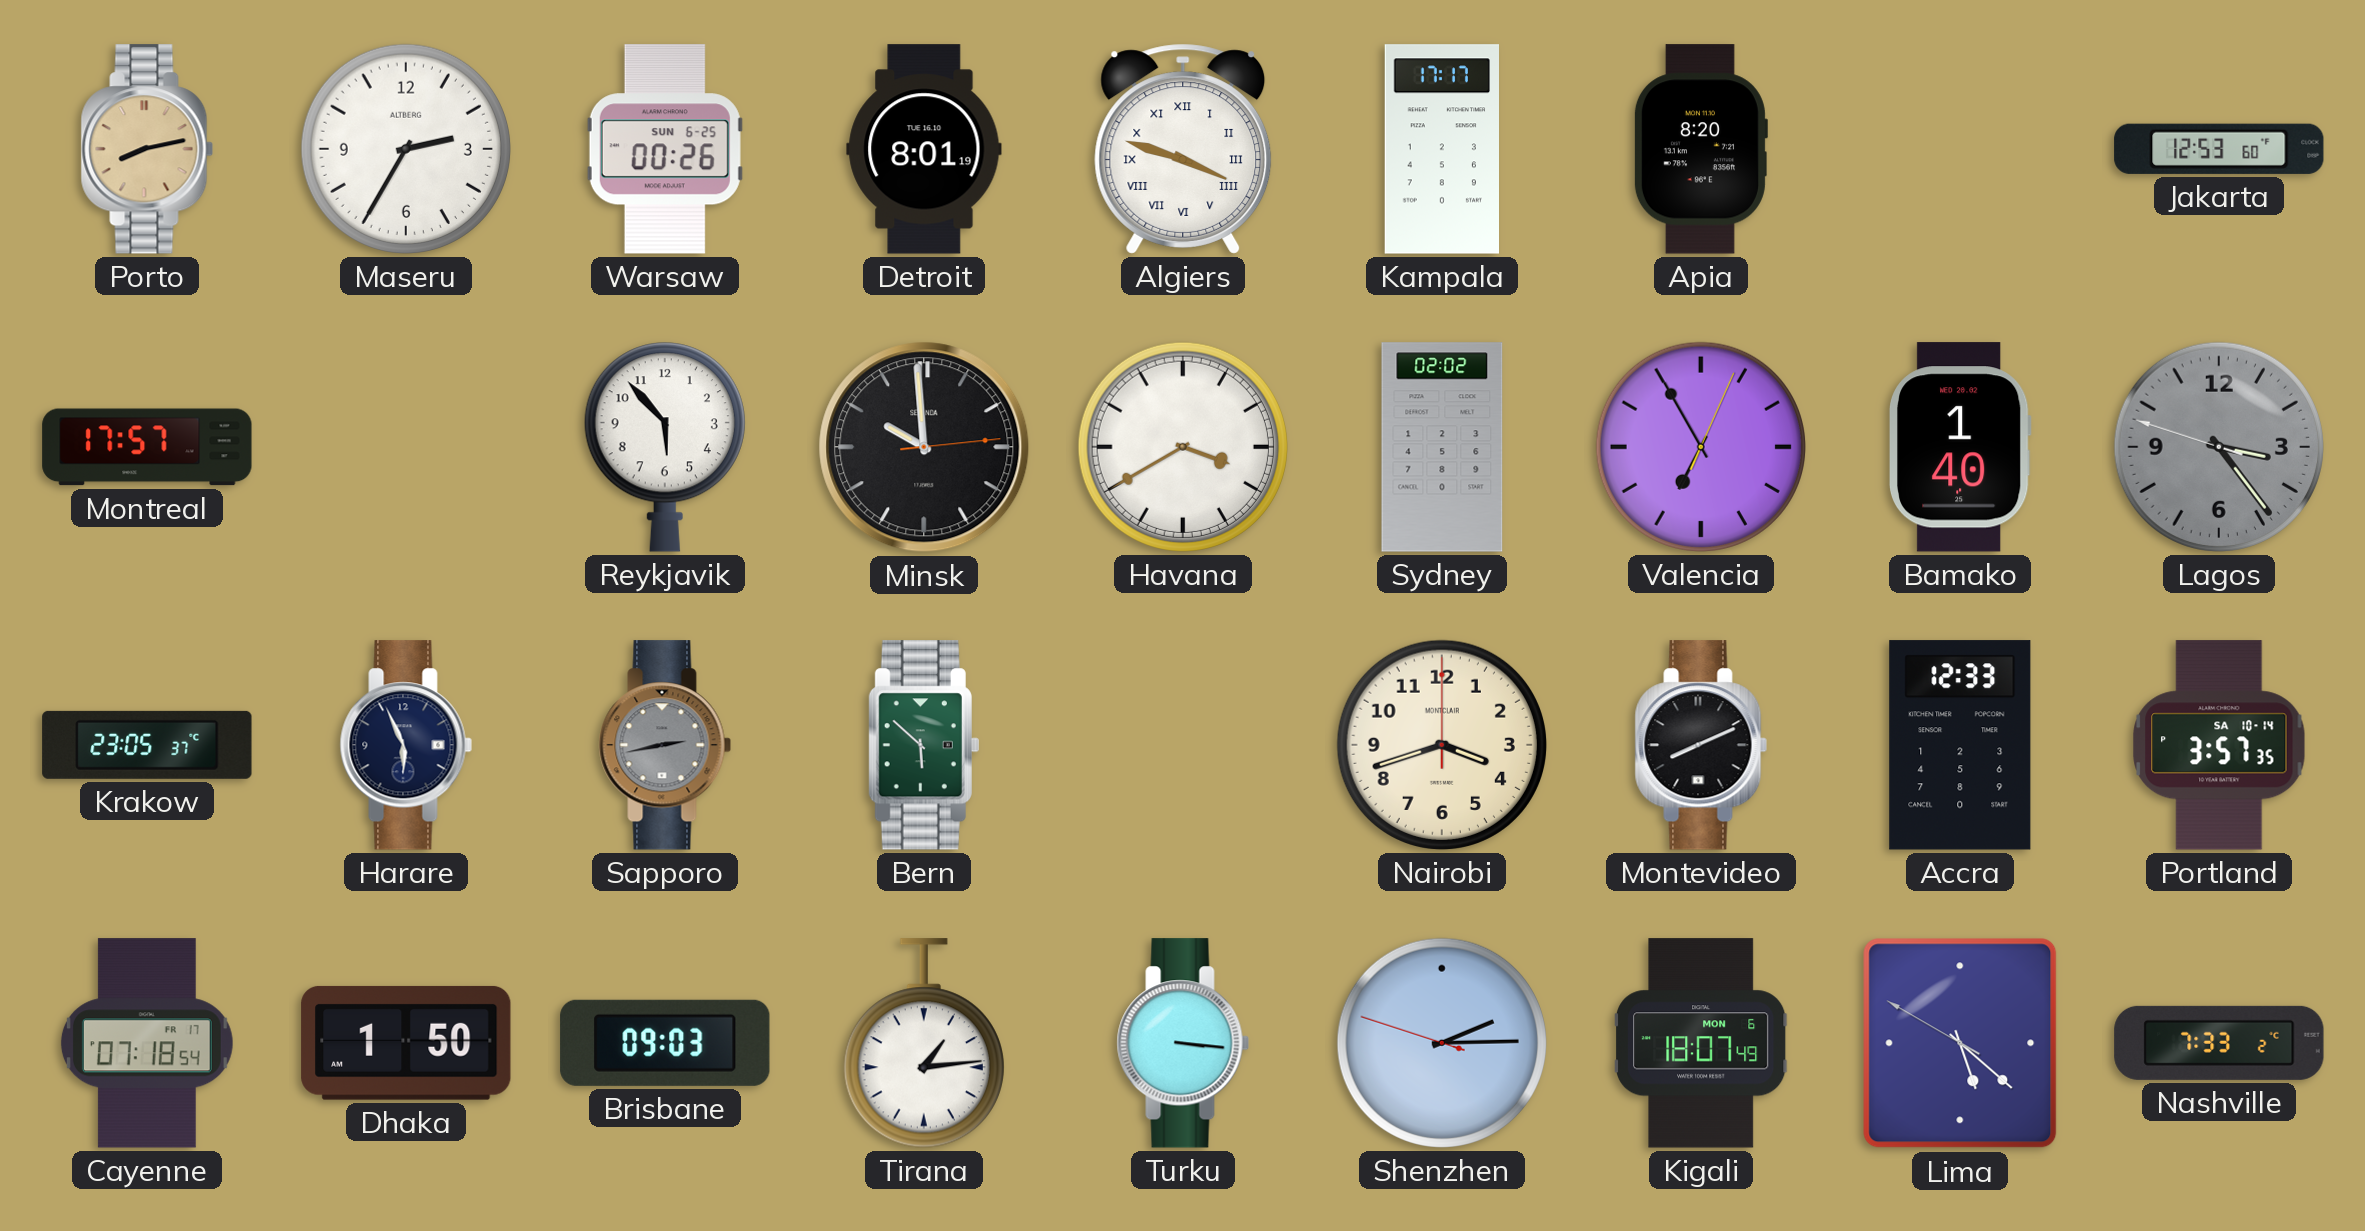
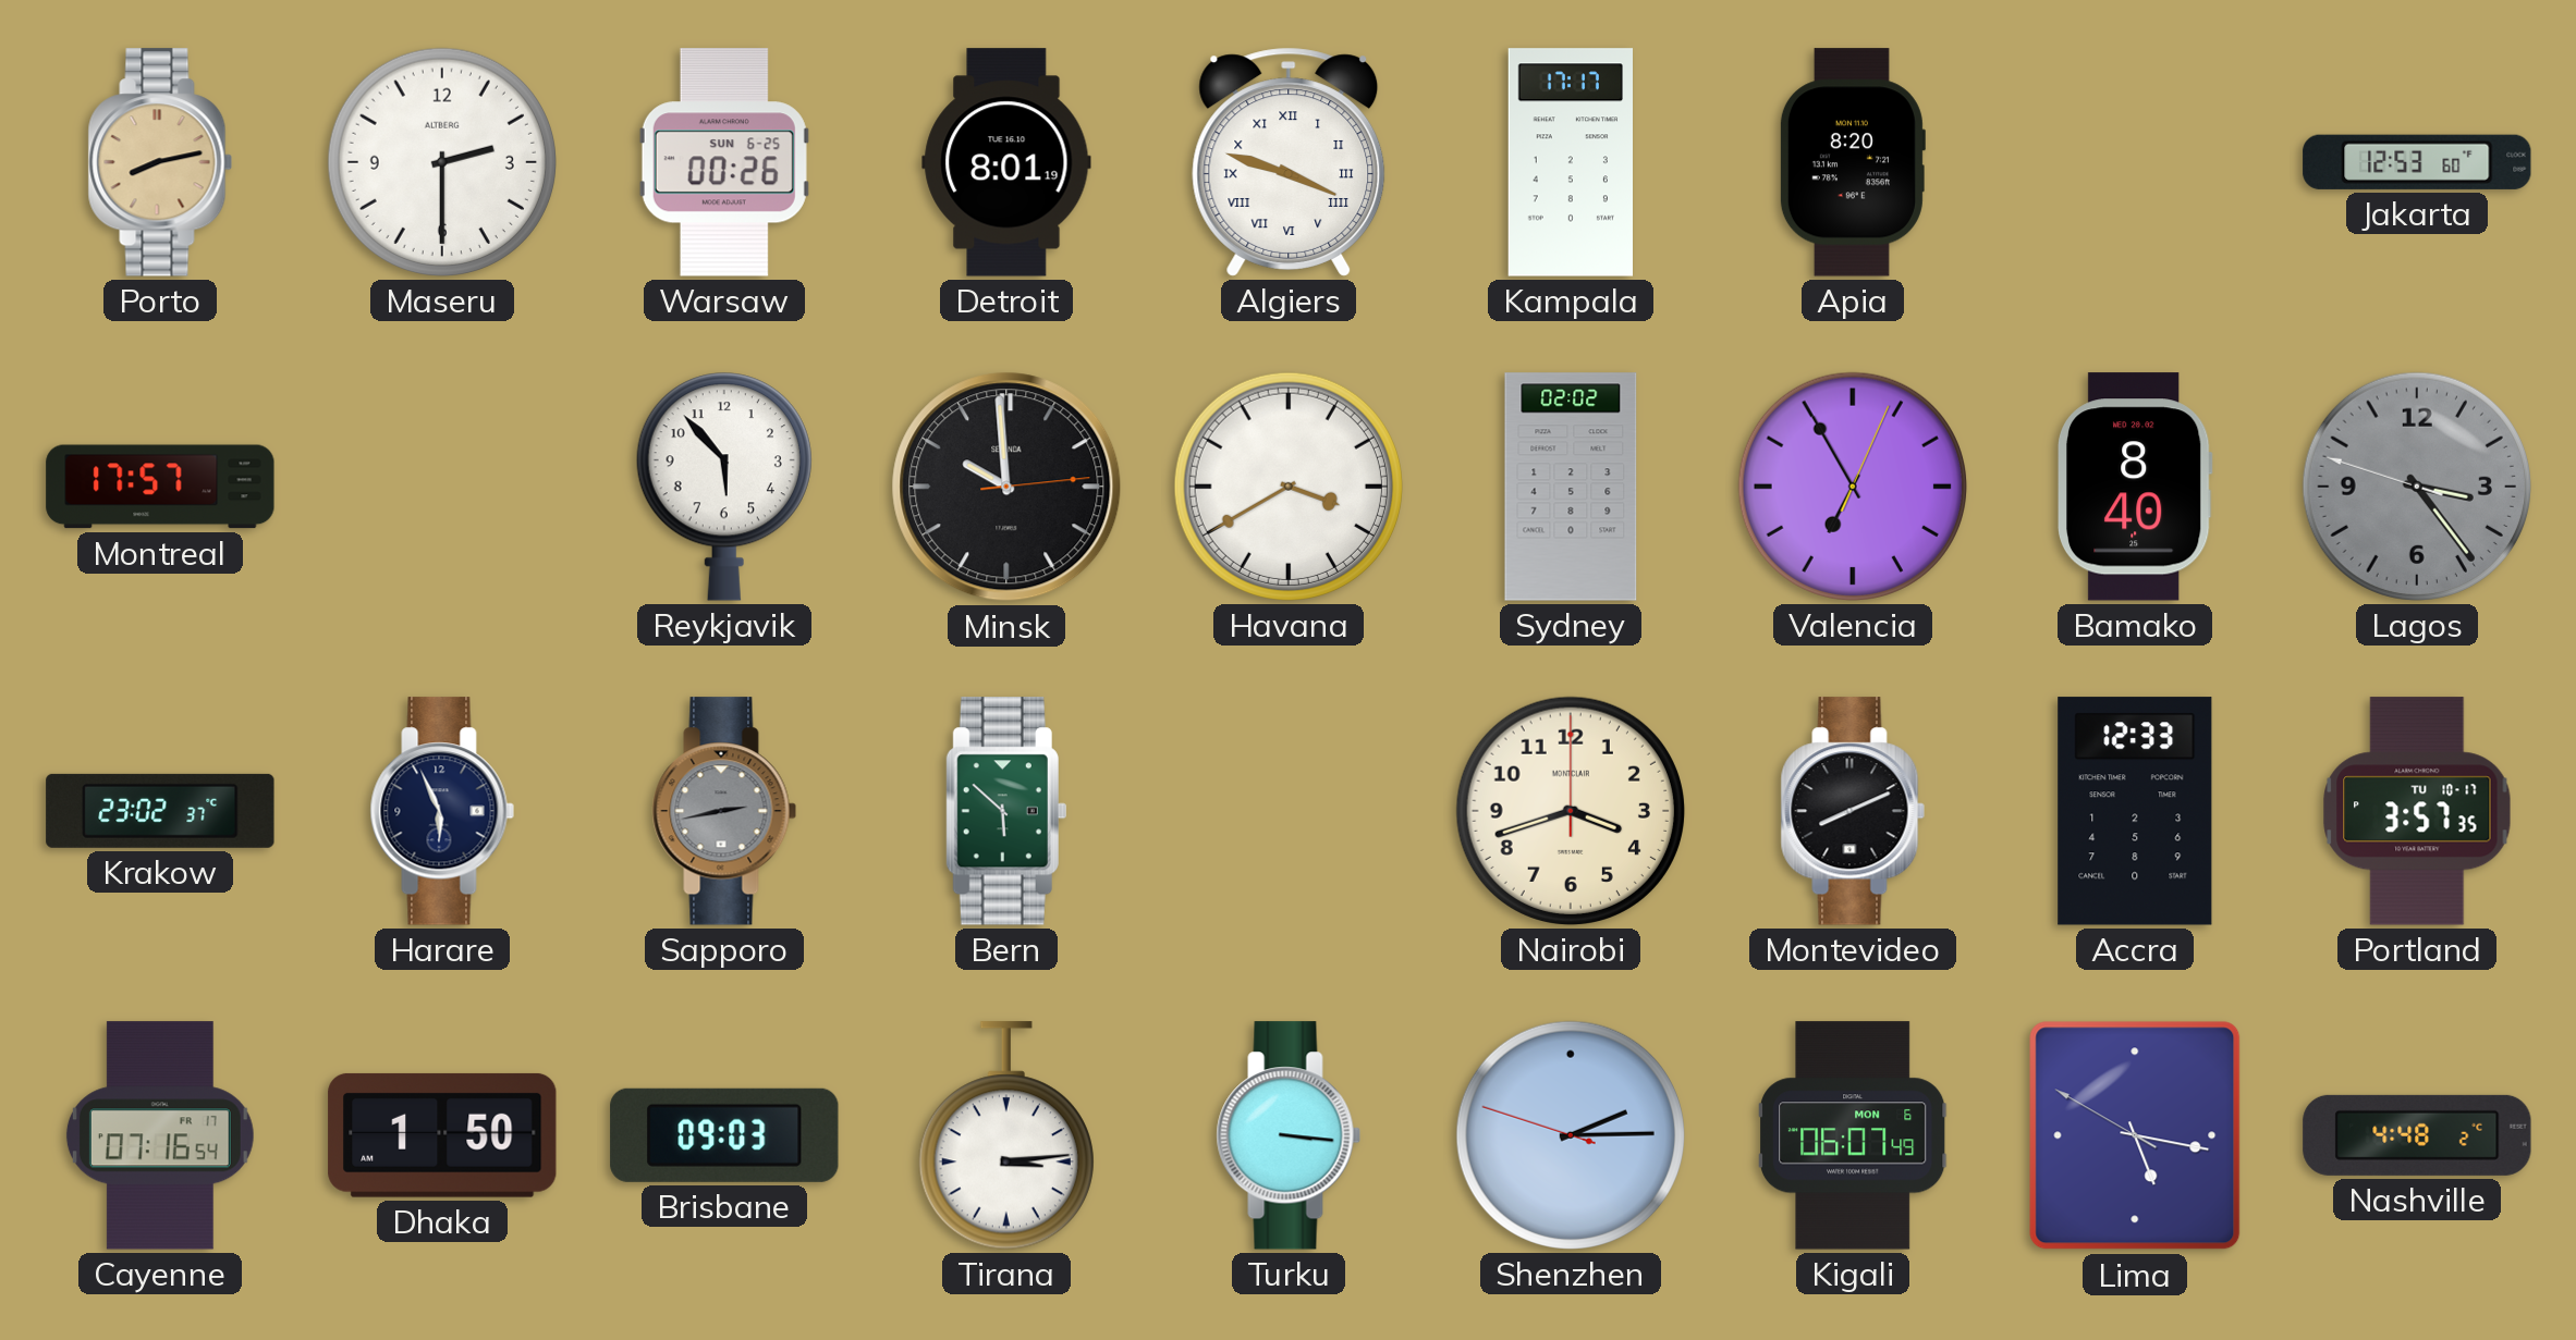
Maseru: 2:35 -> 2:30
Bamako: 1:40 -> 8:40
Krakow: 23:05 -> 23:02
Portland date: SA 10-14 -> TU 10-17
Cayenne: 07:18 -> 07:16
Tirana: 1:14 -> 3:14
Kigali: 18:07 -> 06:07
Lima: 5:21 -> 5:16
Nashville: 7:33 -> 4:48
